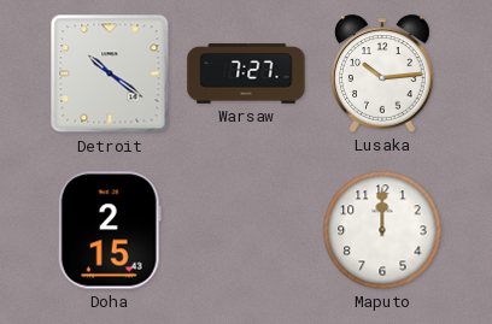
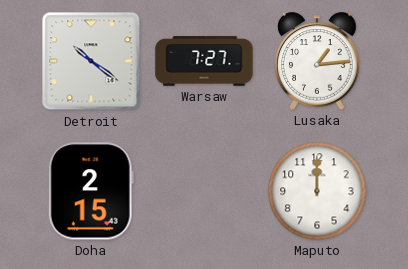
Lusaka: 10:14 -> 1:14
